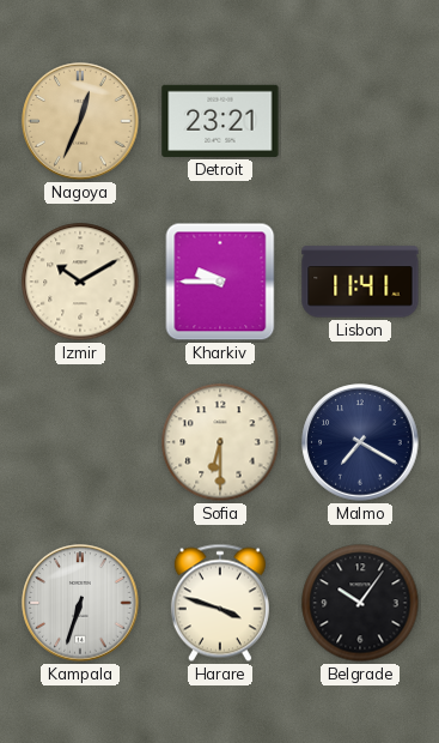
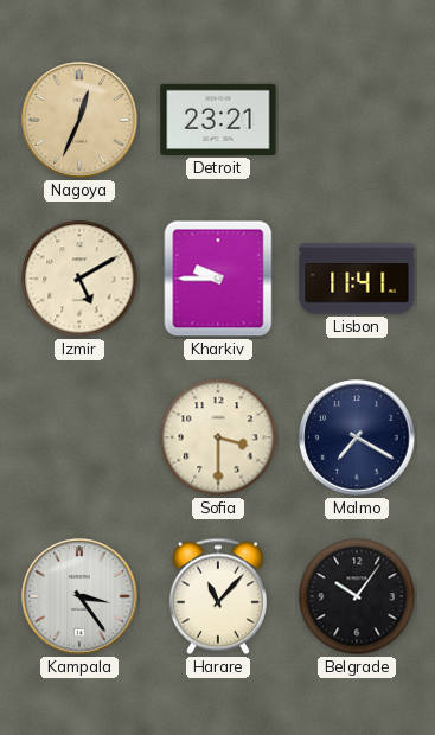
Izmir: 10:10 -> 5:10
Sofia: 6:30 -> 3:30
Kampala: 6:33 -> 3:24
Harare: 3:48 -> 11:07
